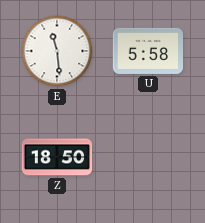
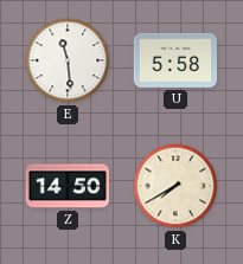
Z: 18:50 -> 14:50
K: none -> 7:40
